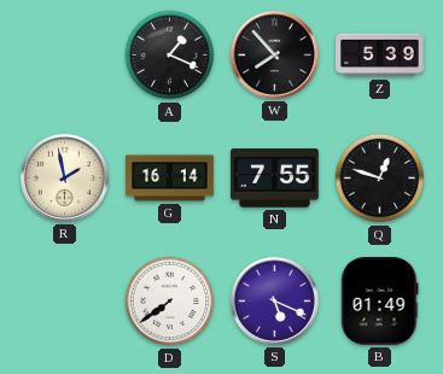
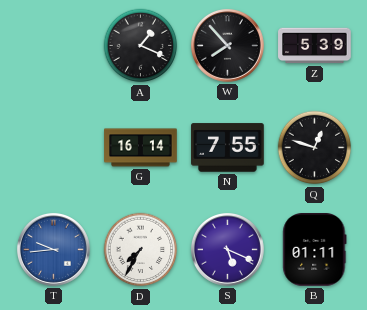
R: 1:58 -> none
T: none -> 9:44
D: 7:39 -> 7:35
B: 01:49 -> 01:11
